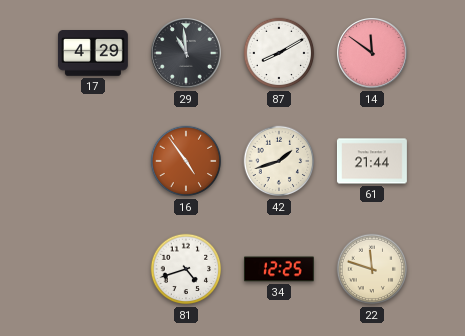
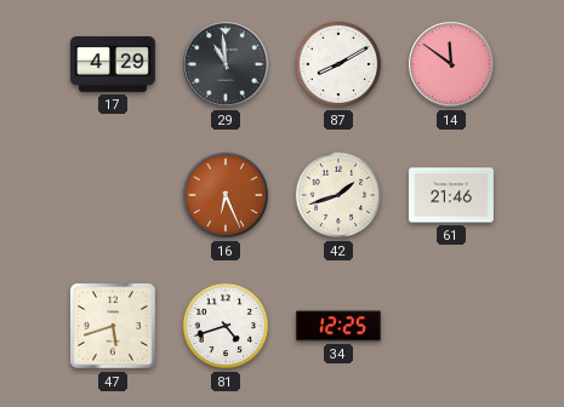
16: 4:54 -> 6:26
61: 21:44 -> 21:46
47: none -> 5:42
22: 11:48 -> none
